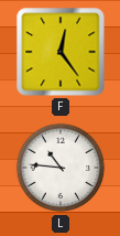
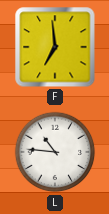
F: 12:24 -> 6:59
